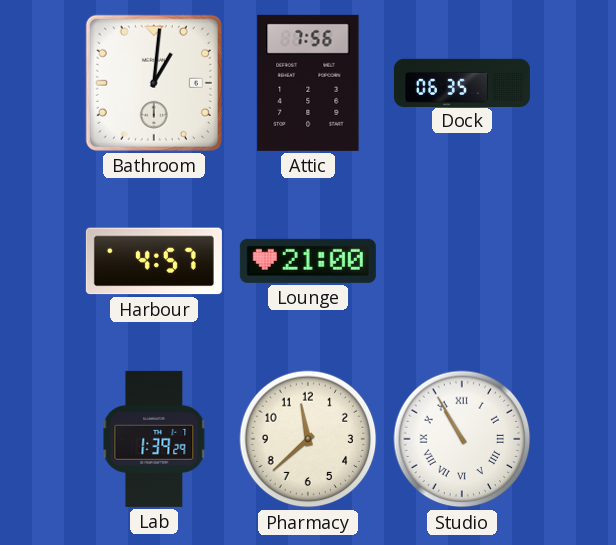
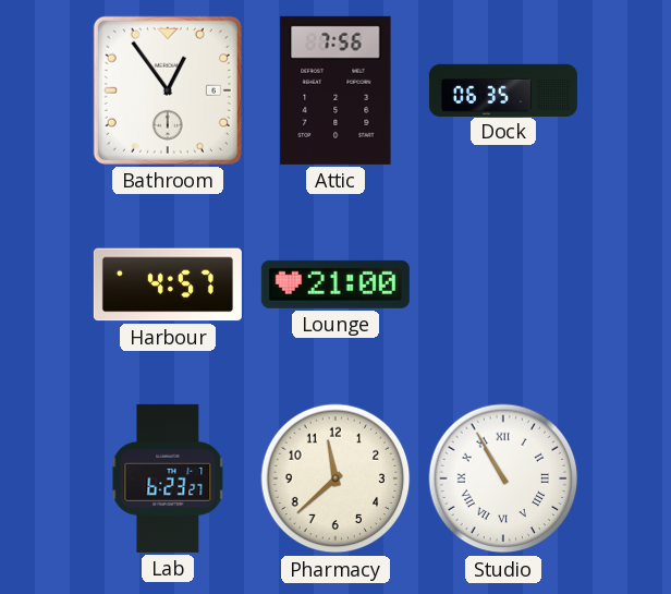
Bathroom: 1:01 -> 12:54
Lab: 1:39 -> 6:23
